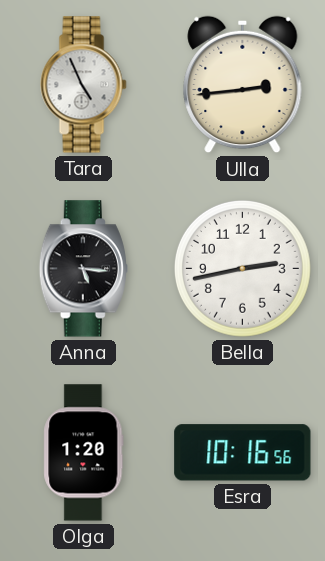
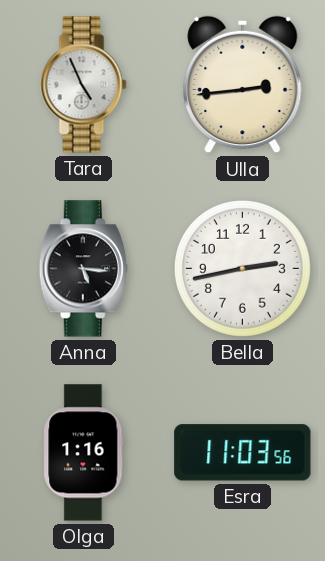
Olga: 1:20 -> 1:16
Esra: 10:16 -> 11:03
